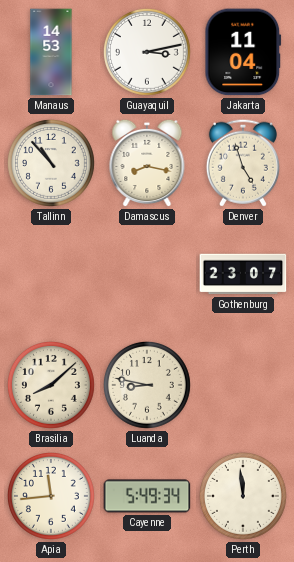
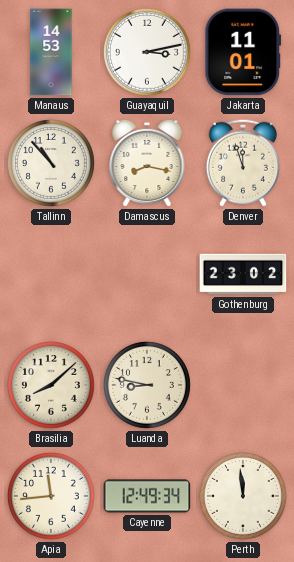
Jakarta: 11:04 -> 11:01
Denver: 4:57 -> 11:57
Gothenburg: 23:07 -> 23:02
Cayenne: 5:49 -> 12:49
